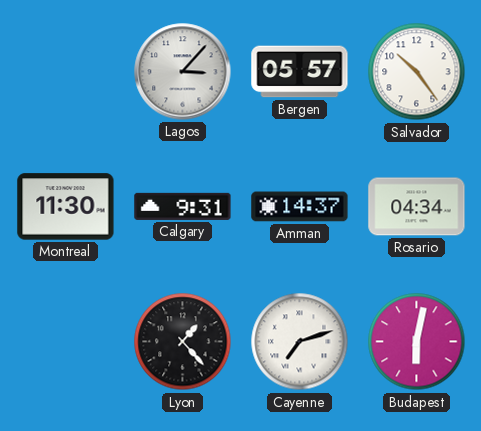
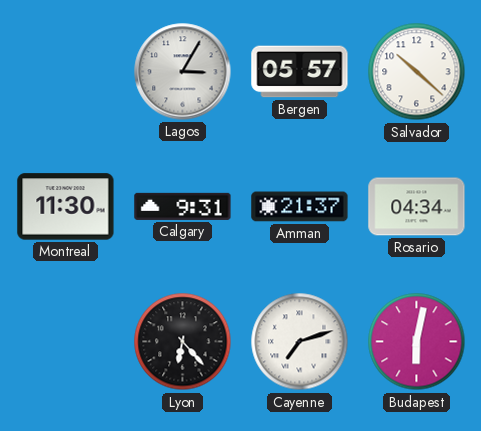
Lagos: 3:07 -> 3:05
Salvador: 10:24 -> 10:22
Amman: 14:37 -> 21:37
Lyon: 1:23 -> 6:23
